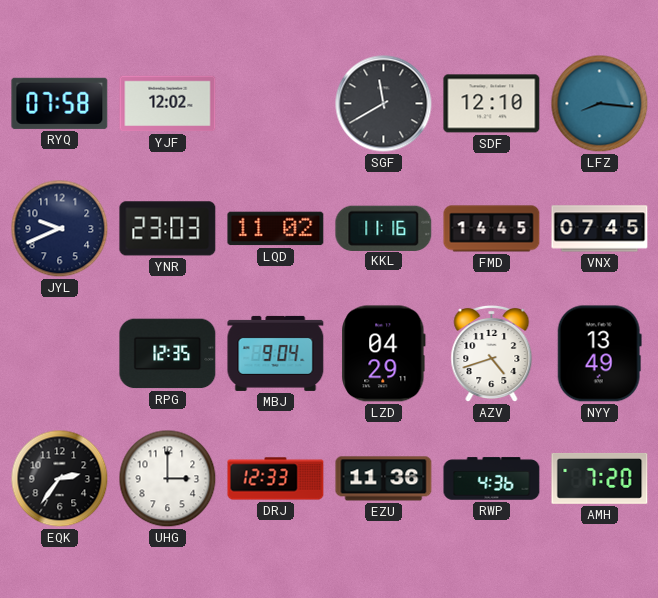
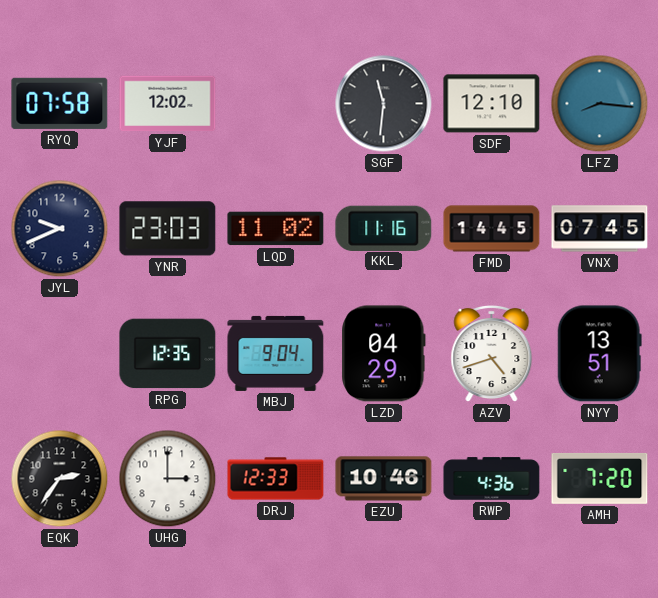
SGF: 11:40 -> 11:31
NYY: 13:49 -> 13:51
EZU: 11:36 -> 10:46
